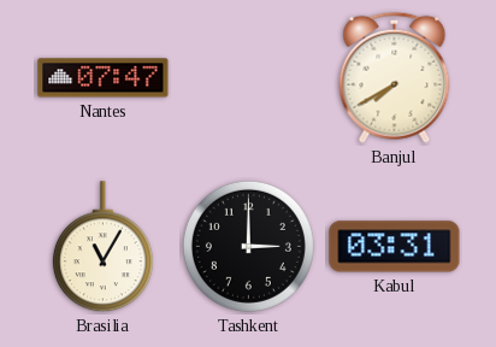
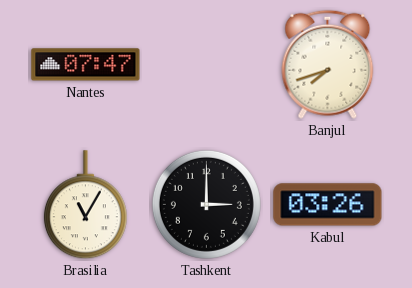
Banjul: 7:40 -> 7:42
Kabul: 03:31 -> 03:26
